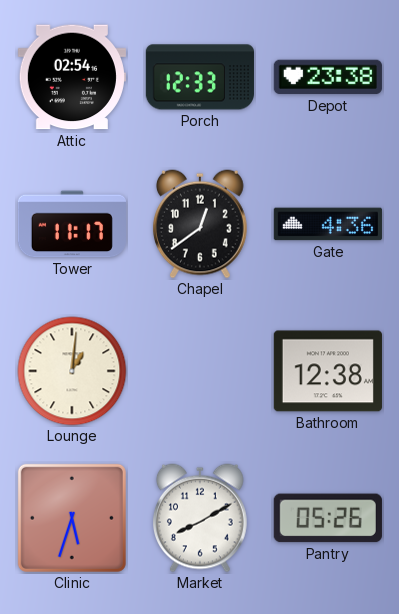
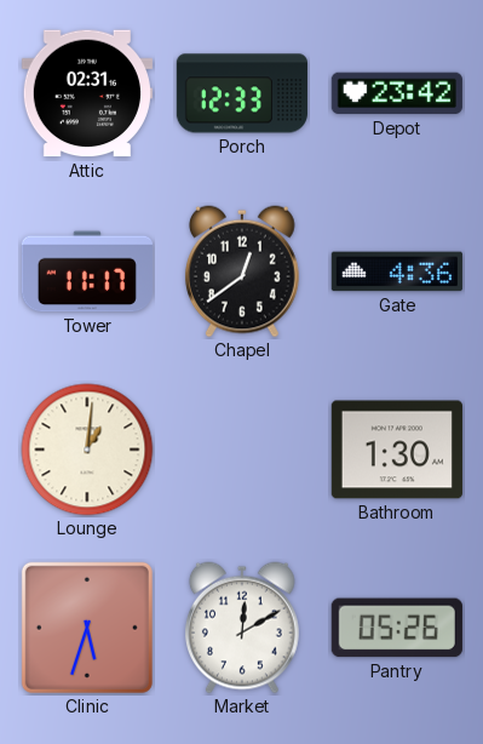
Attic: 02:54 -> 02:31
Depot: 23:38 -> 23:42
Bathroom: 12:38 -> 1:30
Market: 8:10 -> 12:10
